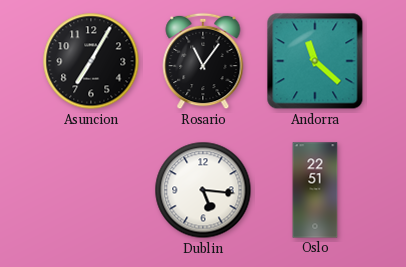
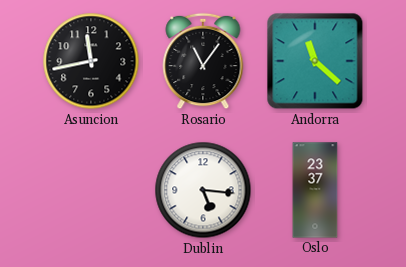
Asuncion: 7:05 -> 11:43
Oslo: 22:51 -> 23:37
